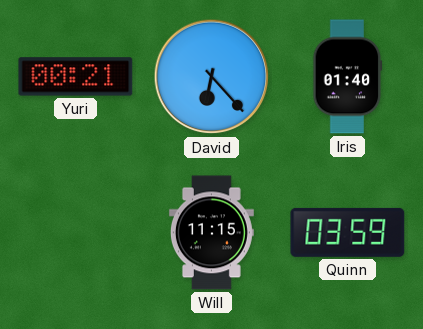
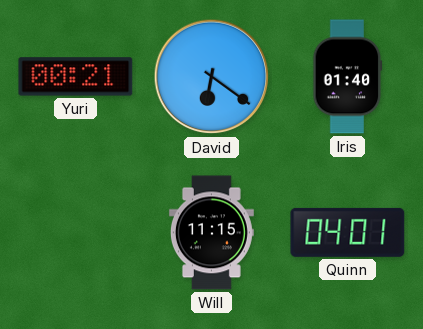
David: 6:23 -> 6:21
Quinn: 03:59 -> 04:01
